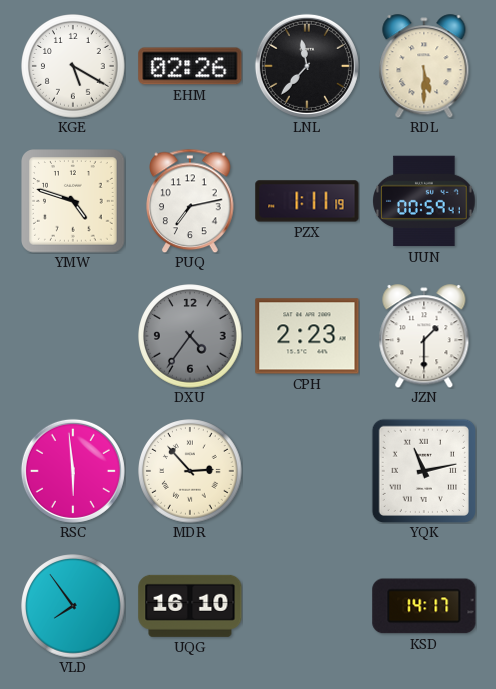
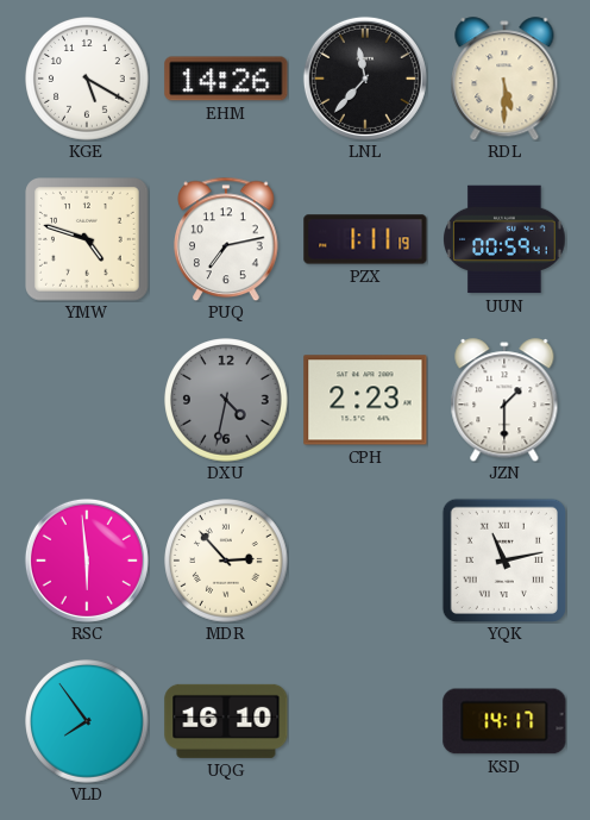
EHM: 02:26 -> 14:26
DXU: 4:36 -> 4:32
